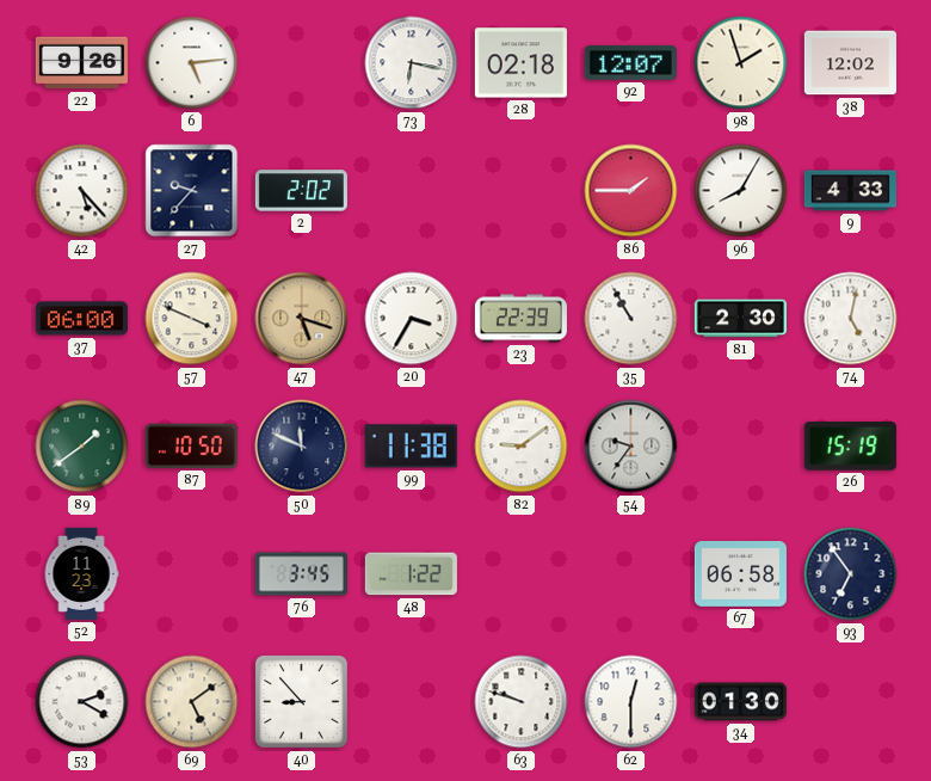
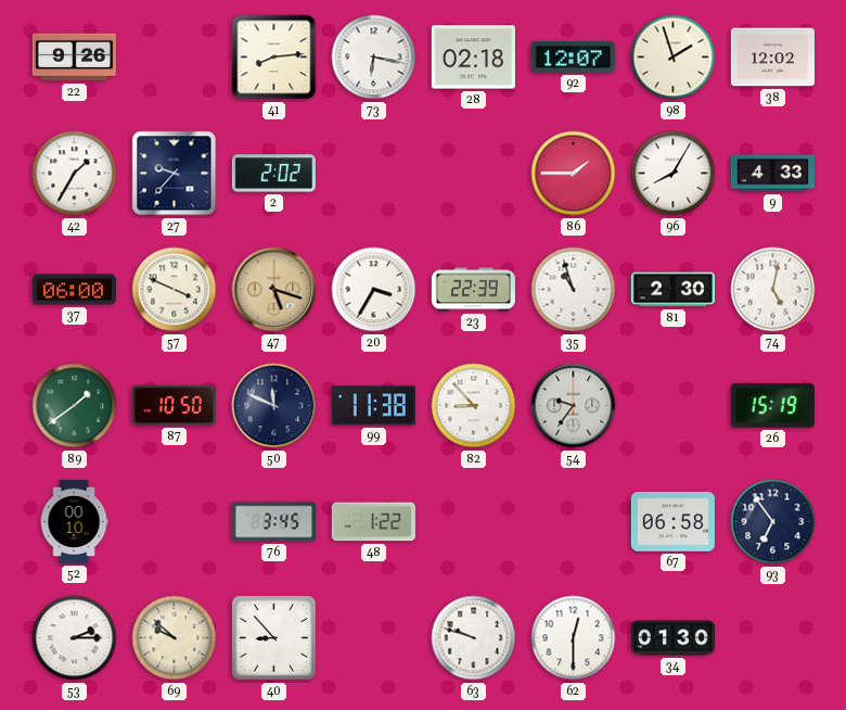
6: 5:14 -> none
41: none -> 8:14
42: 5:23 -> 1:35
35: 10:55 -> 10:57
82: 9:09 -> 8:53
52: 11:23 -> 00:10
53: 2:20 -> 2:15
69: 5:09 -> 9:52
